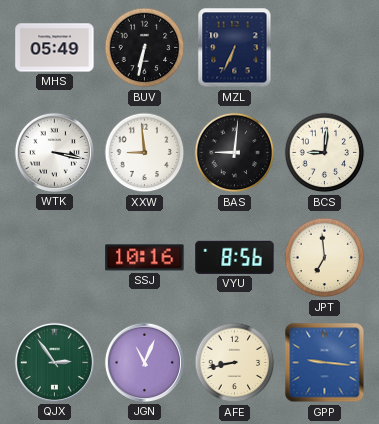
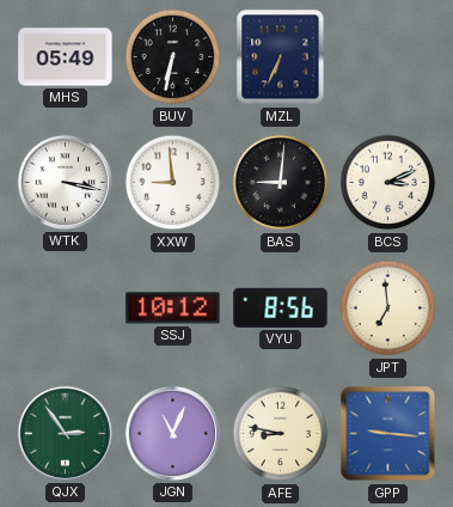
BCS: 9:01 -> 3:11
SSJ: 10:16 -> 10:12
AFE: 8:43 -> 8:47
